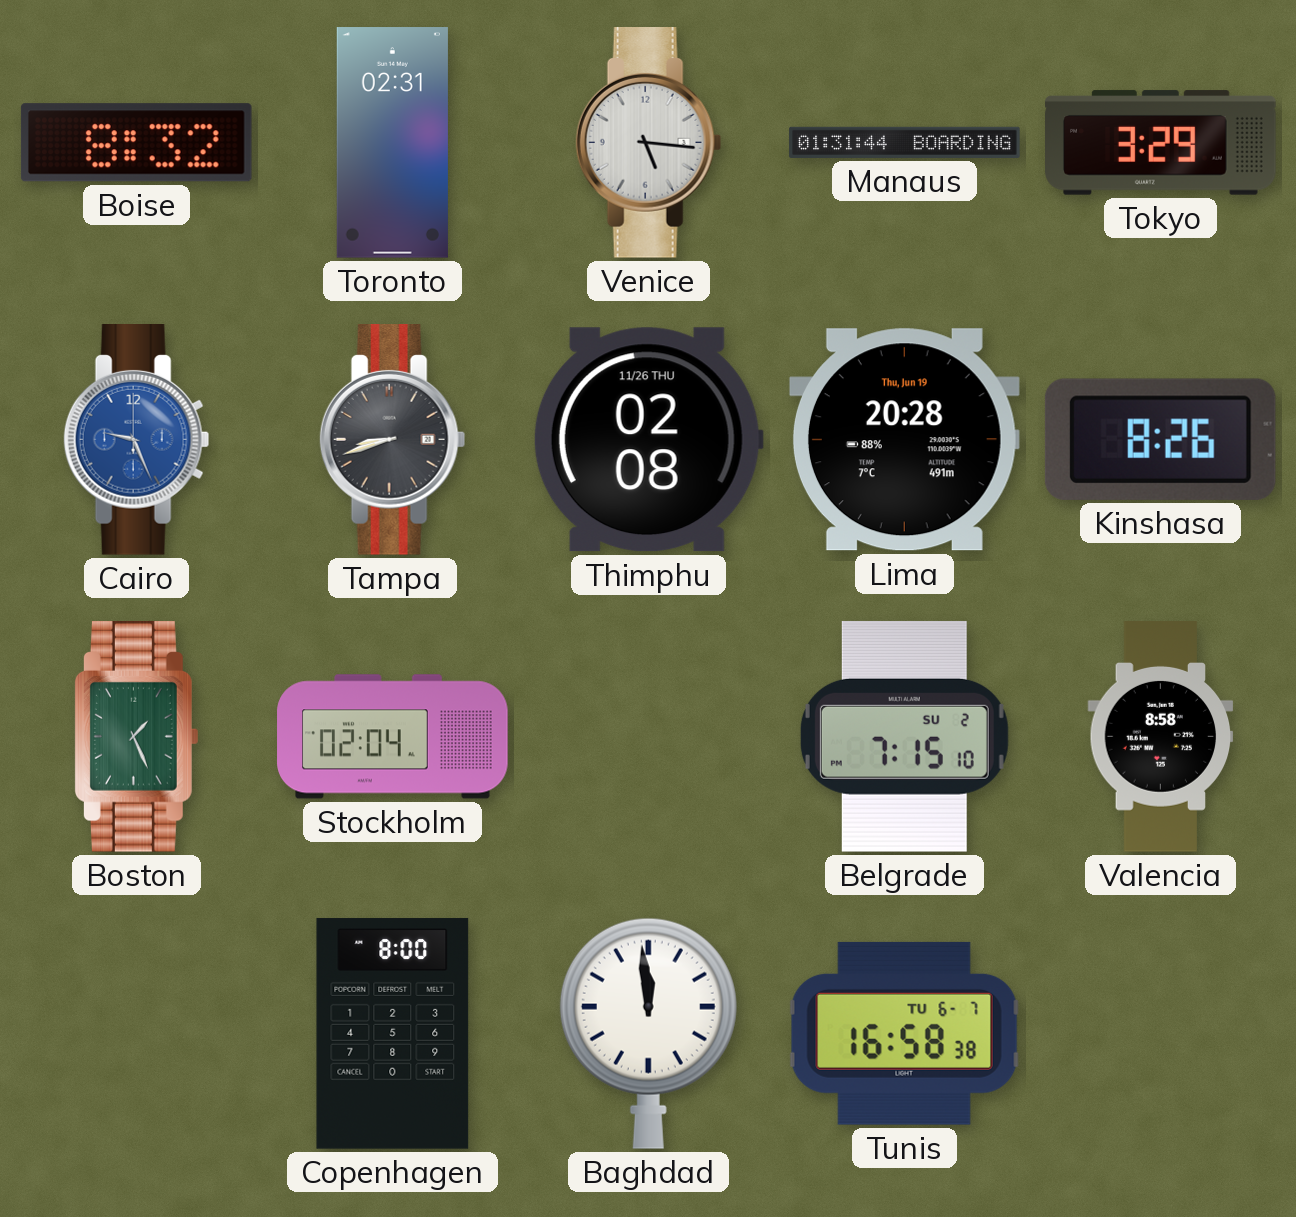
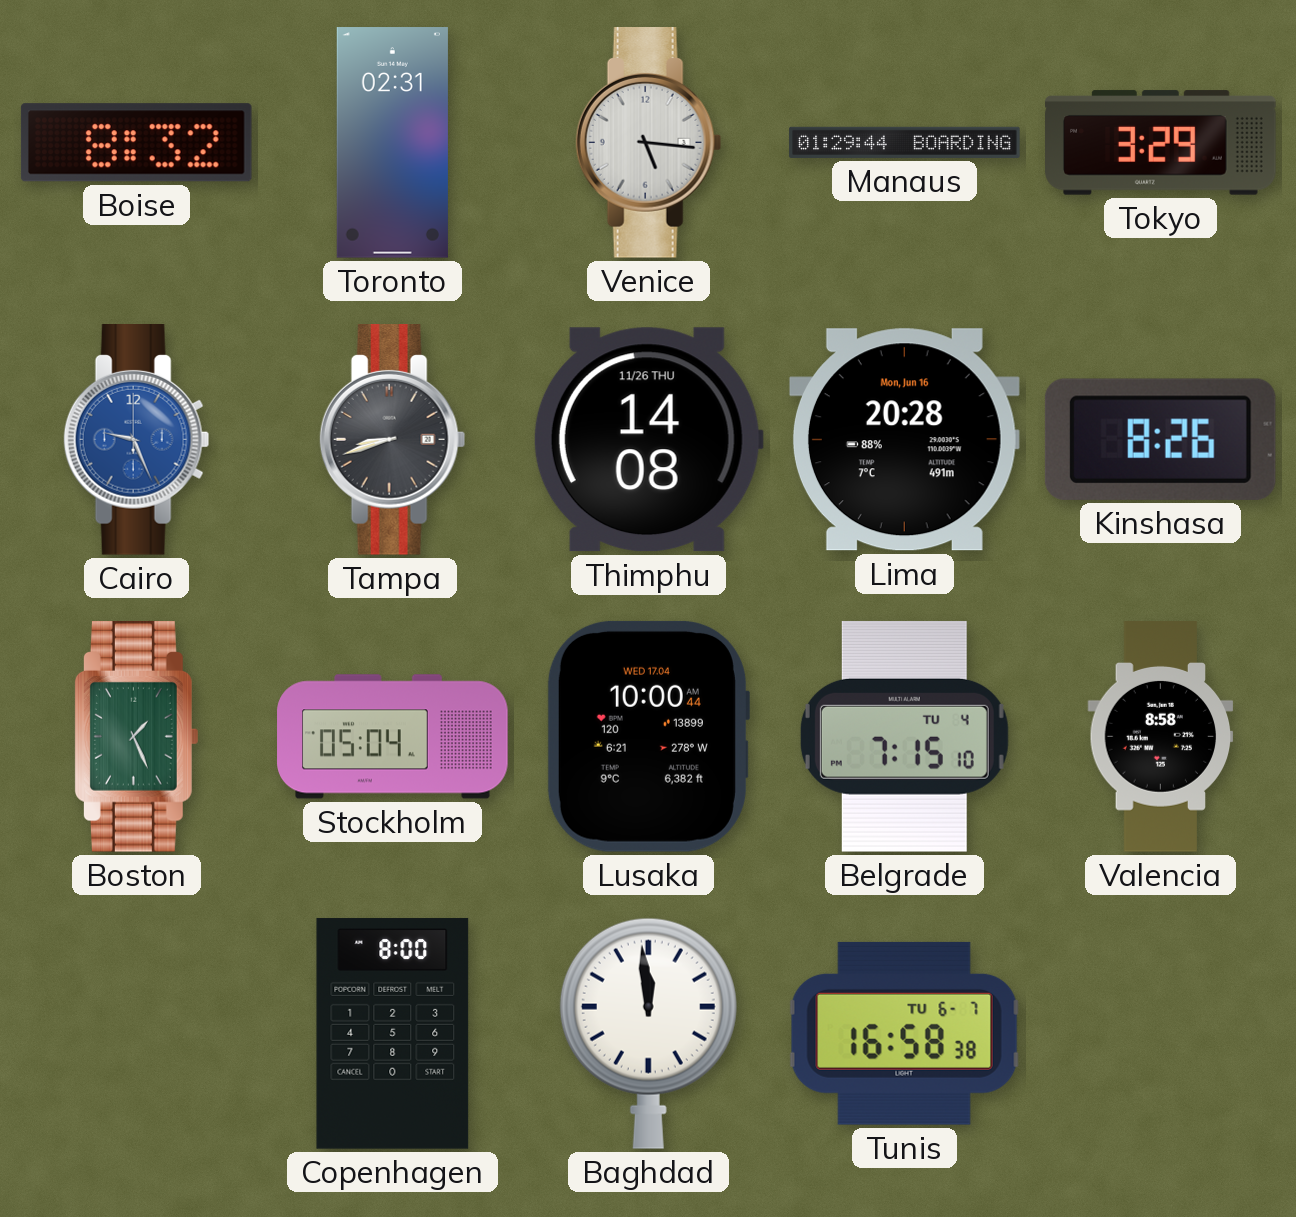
Manaus: 01:31 -> 01:29
Thimphu: 02:08 -> 14:08
Lima date: Thu, Jun 19 -> Mon, Jun 16
Stockholm: 02:04 -> 05:04
Lusaka: none -> 10:00
Belgrade date: SU 2 -> TU 4
